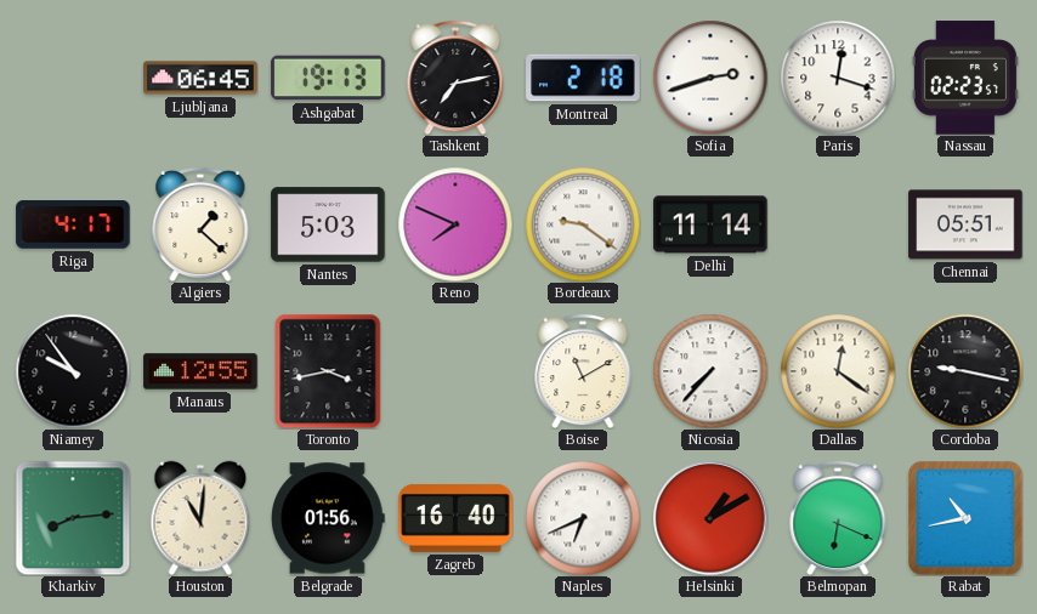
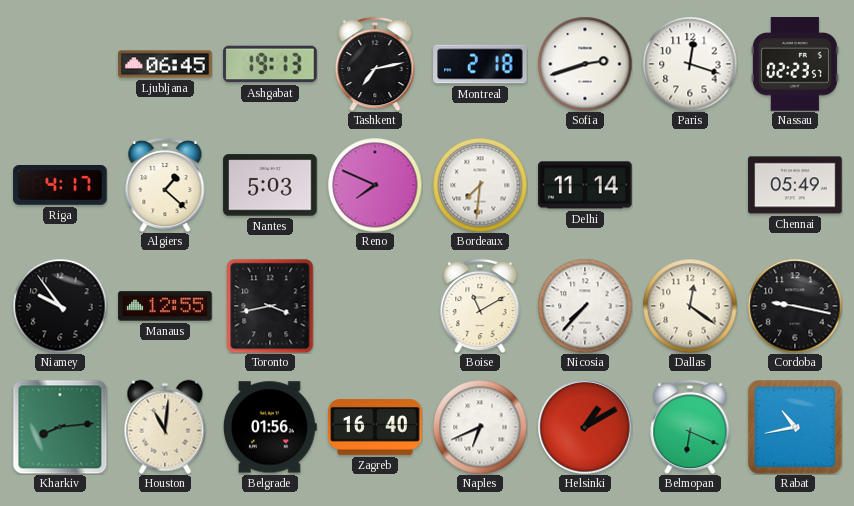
Bordeaux: 9:21 -> 7:31
Chennai: 05:51 -> 05:49
